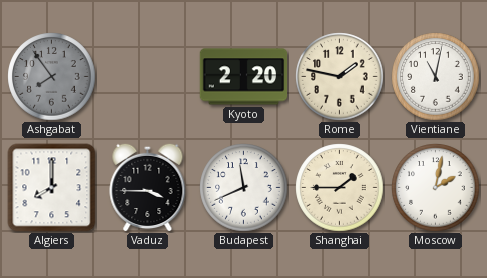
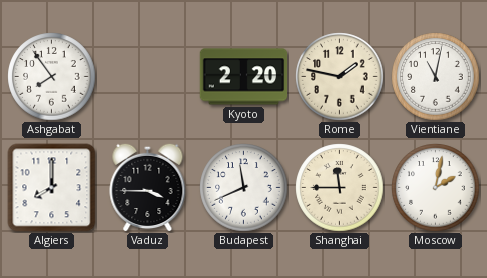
Ashgabat dial: grey -> white
Shanghai: 1:45 -> 11:45
